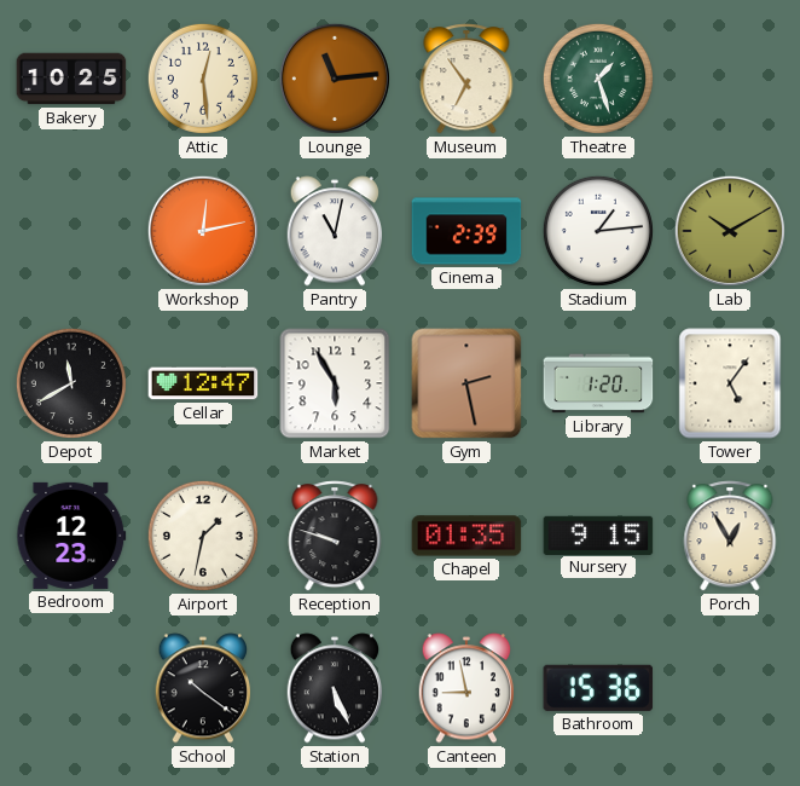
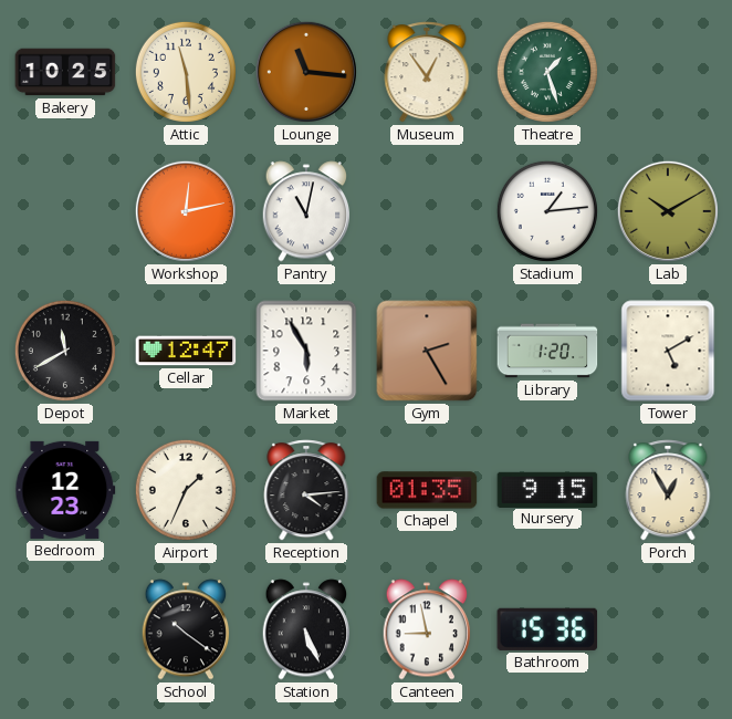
Attic: 12:29 -> 11:29
Lounge: 11:14 -> 11:16
Museum: 6:54 -> 12:54
Cinema: 2:39 -> none
Gym: 2:28 -> 2:25
Tower: 5:06 -> 5:10
Airport: 1:32 -> 1:34
Reception: 9:48 -> 4:14
